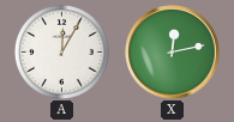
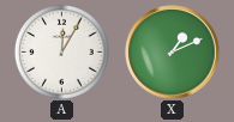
X: 12:13 -> 1:11
